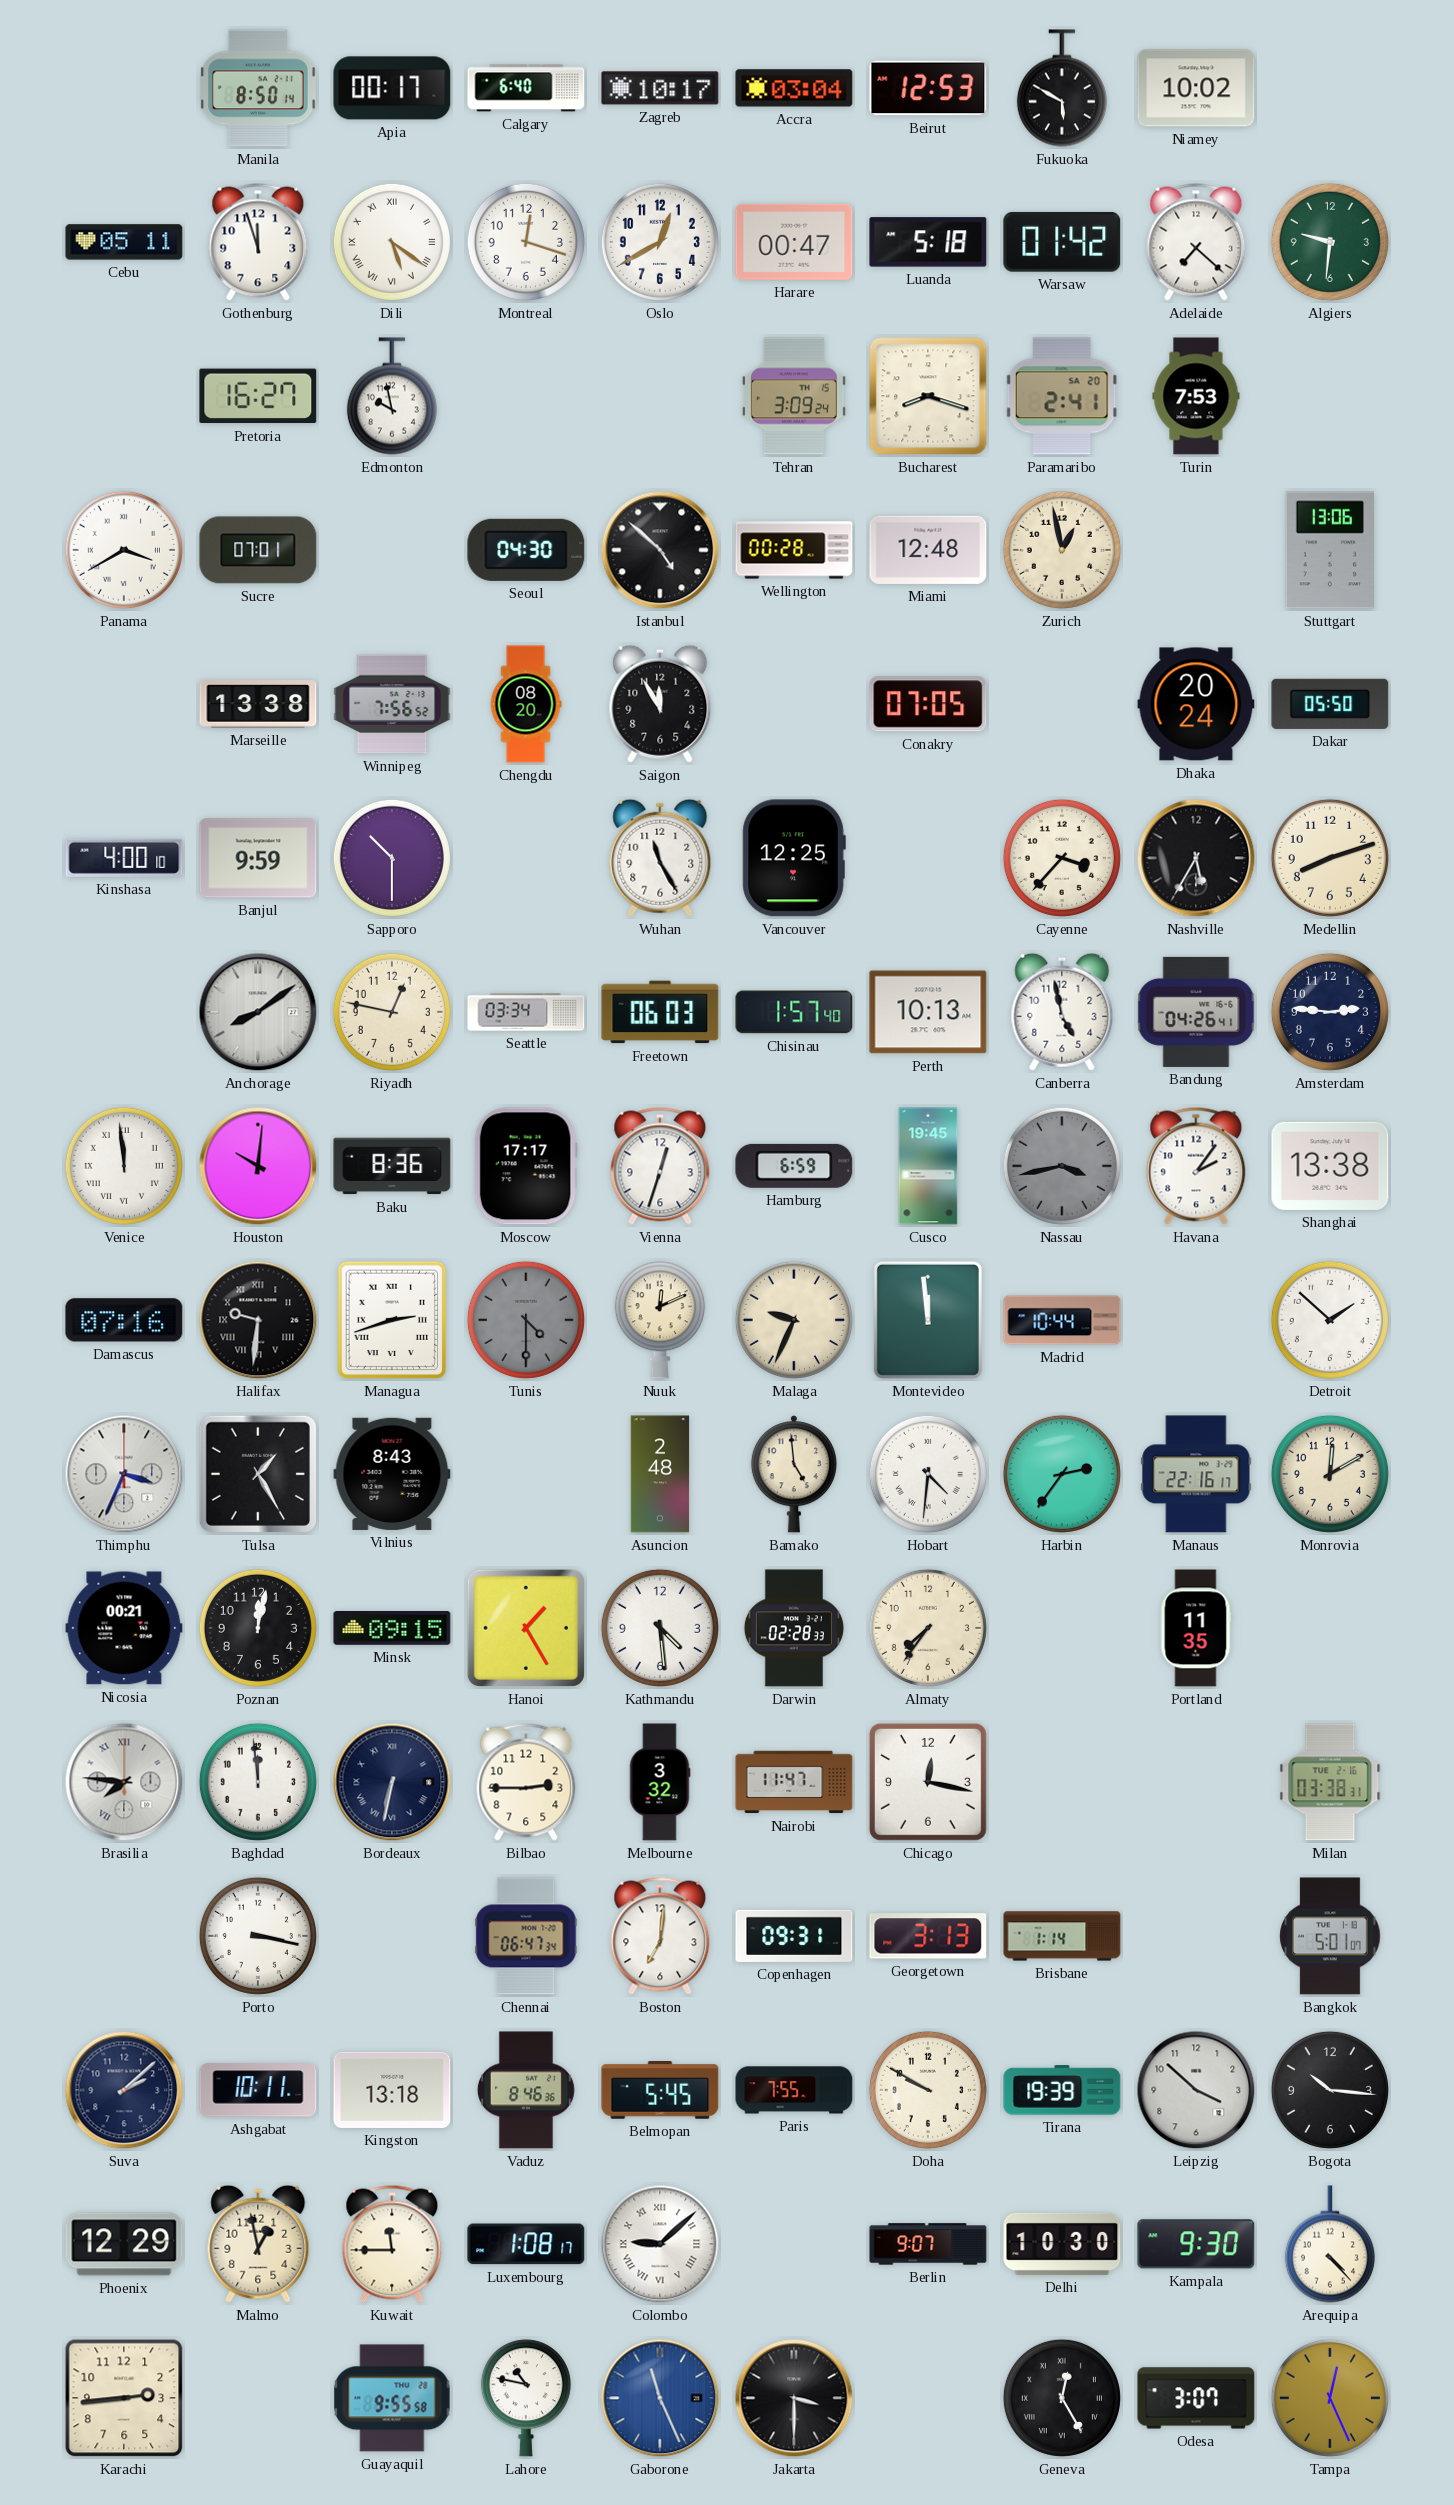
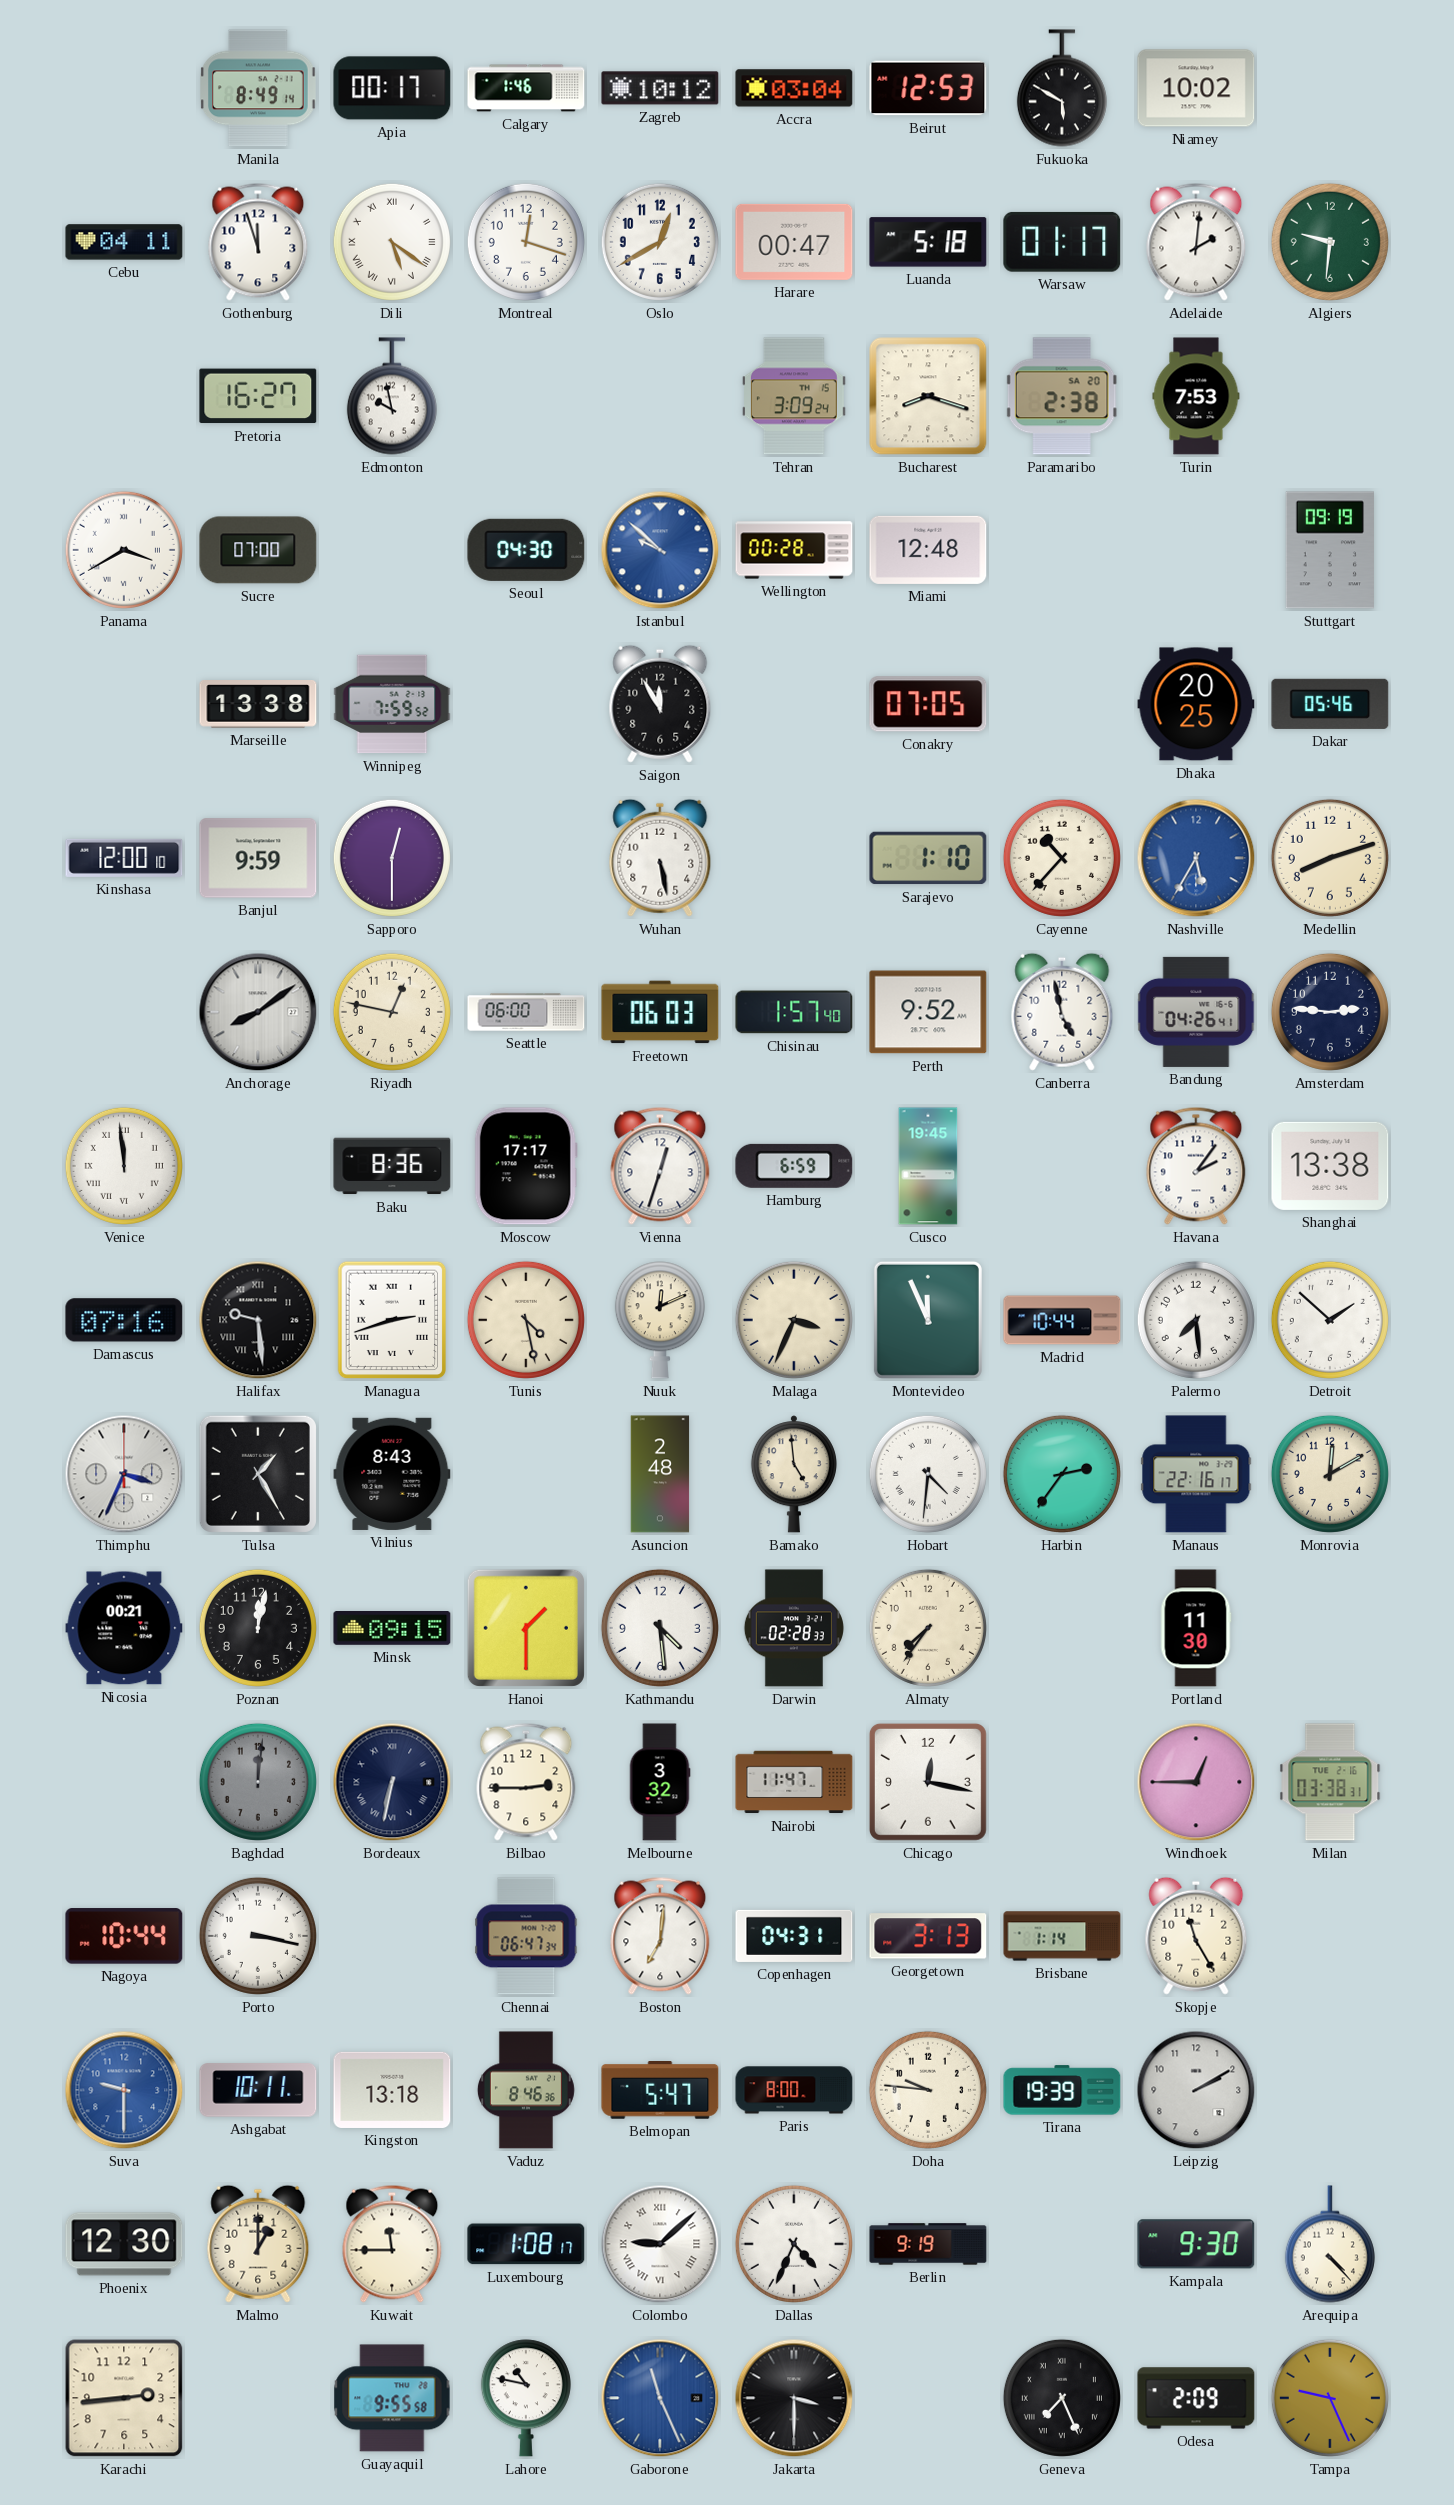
Manila: 8:50 -> 8:49
Calgary: 6:40 -> 1:46
Zagreb: 10:17 -> 10:12
Cebu: 05:11 -> 04:11
Warsaw: 01:42 -> 01:17
Adelaide: 7:22 -> 2:01
Paramaribo: 2:41 -> 2:38
Sucre: 07:01 -> 07:00
Istanbul: 4:52 -> 9:52
Istanbul dial: black -> blue
Zurich: 12:58 -> none
Stuttgart: 13:06 -> 09:19
Winnipeg: 7:56 -> 7:59
Chengdu: 08:20 -> none
Dhaka: 20:24 -> 20:25
Dakar: 05:50 -> 05:46
Kinshasa: 4:00 -> 12:00
Sapporo: 10:30 -> 12:30
Wuhan: 11:25 -> 5:28
Vancouver: 12:25 -> none
Sarajevo: none -> 1:10
Cayenne: 3:37 -> 10:37
Nashville dial: black -> blue
Seattle: 03:34 -> 06:00
Perth: 10:13 -> 9:52
Houston: 10:01 -> none
Nassau: 3:43 -> none
Halifax: 9:31 -> 9:29
Tunis: 4:30 -> 4:28
Tunis dial: grey -> cream
Malaga: 9:34 -> 3:34
Montevideo: 11:59 -> 11:56
Palermo: none -> 7:29
Hanoi: 1:25 -> 1:30
Portland: 11:35 -> 11:30
Brasilia: 7:46 -> none
Baghdad: 11:59 -> 12:01
Baghdad dial: white -> grey
Windhoek: none -> 12:45
Nagoya: none -> 10:44
Copenhagen: 09:31 -> 04:31
Skopje: none -> 11:25
Bangkok: 5:01 -> none
Suva: 2:08 -> 9:30
Suva dial: navy -> blue
Belmopan: 5:45 -> 5:47
Paris: 7:55 -> 8:00
Doha: 9:50 -> 9:46
Leipzig: 3:52 -> 2:10
Bogota: 10:16 -> none
Phoenix: 12:29 -> 12:30
Malmo: 12:58 -> 1:00
Dallas: none -> 4:34
Berlin: 9:07 -> 9:19
Delhi: 10:30 -> none
Geneva: 12:25 -> 7:26
Odesa: 3:07 -> 2:09
Tampa: 12:26 -> 9:26
